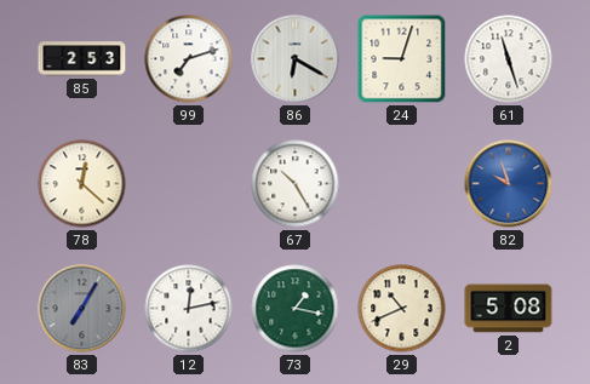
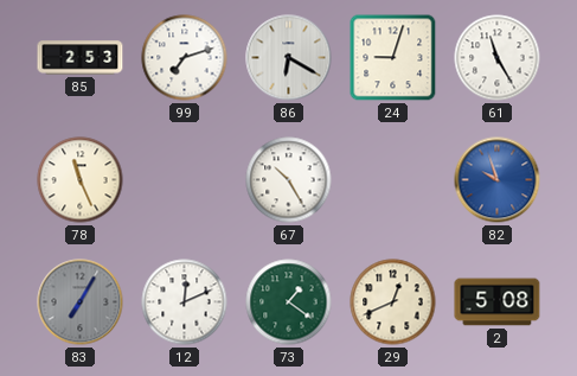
61: 11:27 -> 11:25
78: 12:22 -> 11:26
12: 12:13 -> 12:11
73: 1:17 -> 1:21
29: 10:41 -> 12:41
